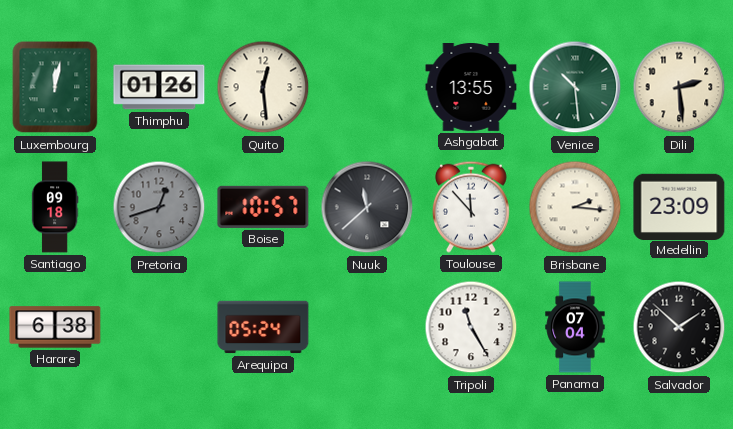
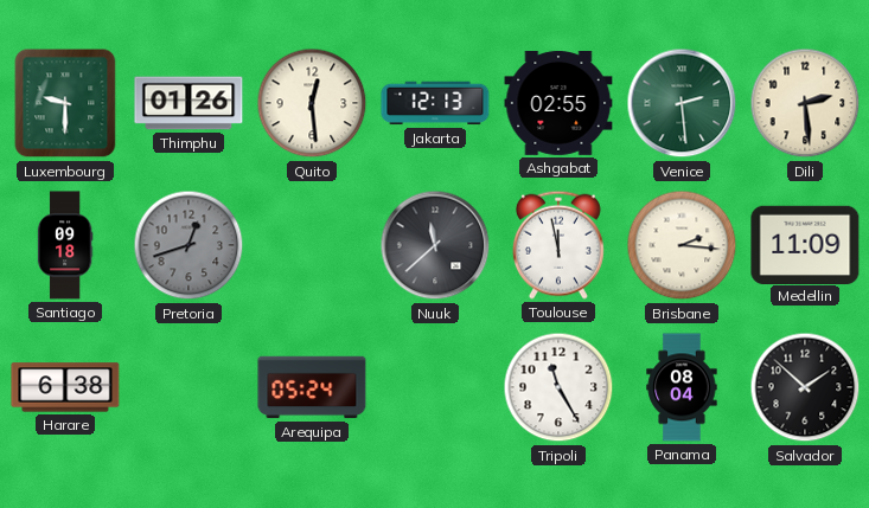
Luxembourg: 12:02 -> 9:30
Jakarta: none -> 12:13
Ashgabat: 13:55 -> 02:55
Venice: 10:29 -> 2:29
Boise: 10:57 -> none
Toulouse: 11:53 -> 11:58
Medellin: 23:09 -> 11:09
Panama: 07:04 -> 08:04
